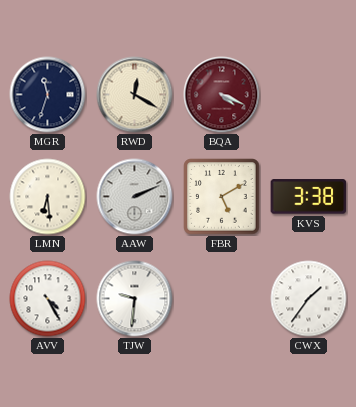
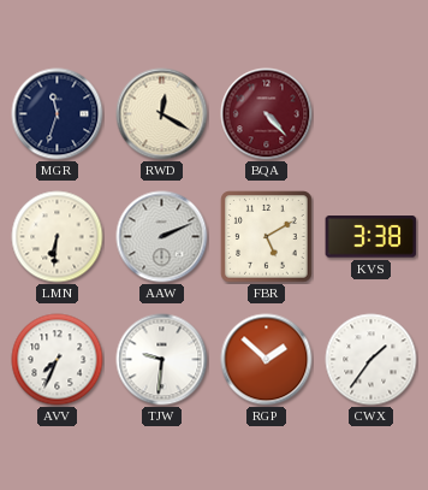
BQA: 4:19 -> 4:23
LMN: 6:29 -> 6:31
AVV: 4:25 -> 7:34
RGP: none -> 1:52
